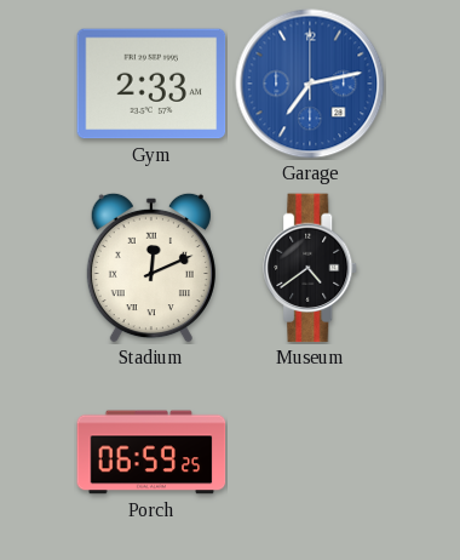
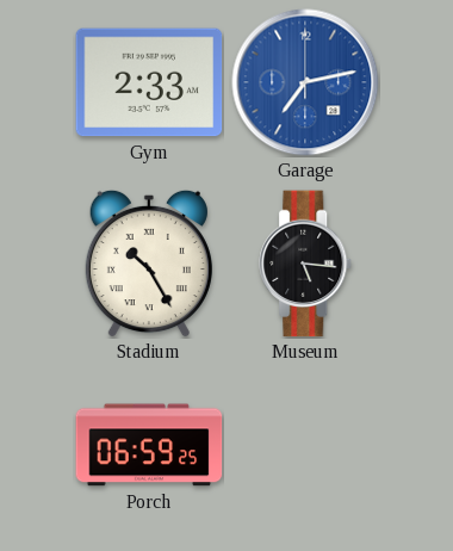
Stadium: 12:11 -> 10:25
Museum: 4:39 -> 5:16
